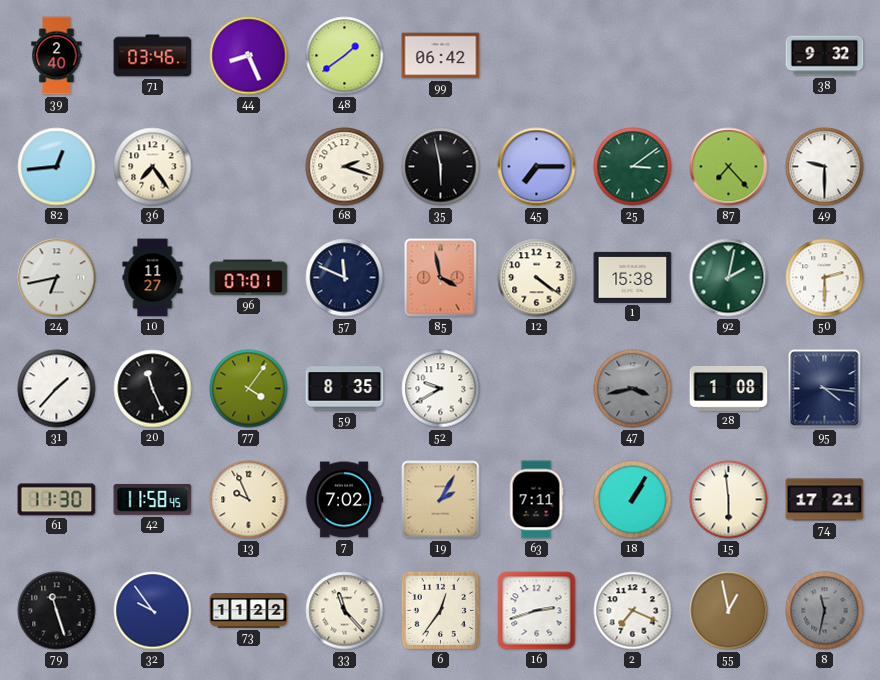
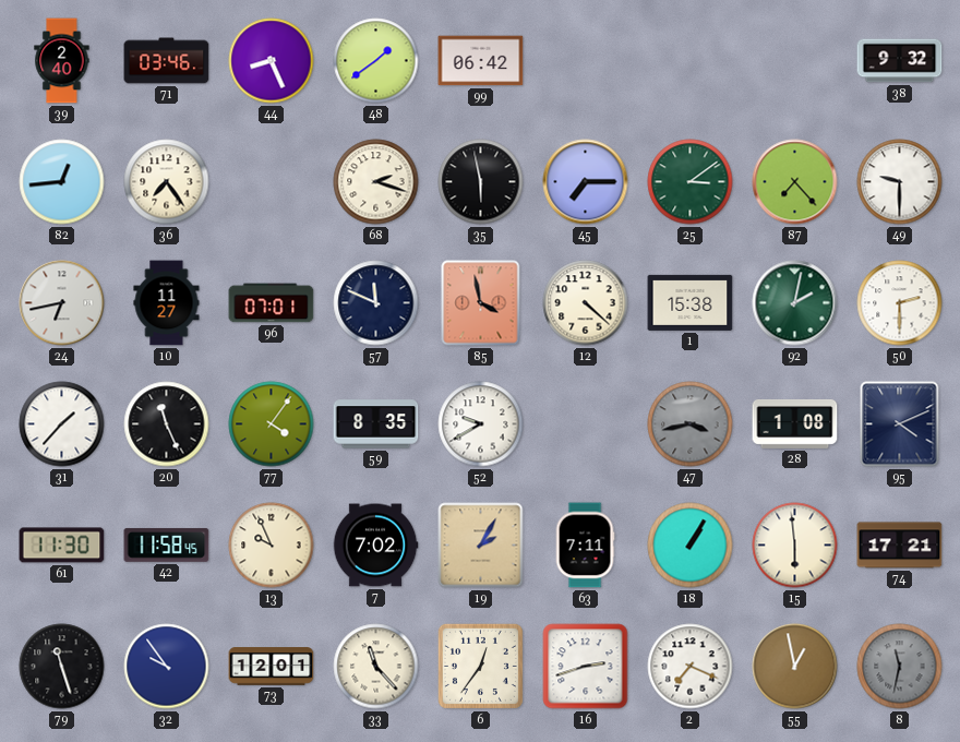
12: 4:21 -> 4:22
95: 4:16 -> 4:11
73: 11:22 -> 12:01
